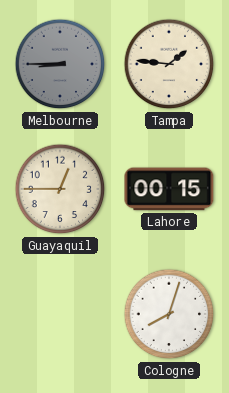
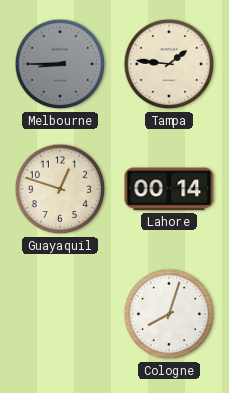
Guayaquil: 12:45 -> 12:48
Lahore: 00:15 -> 00:14
